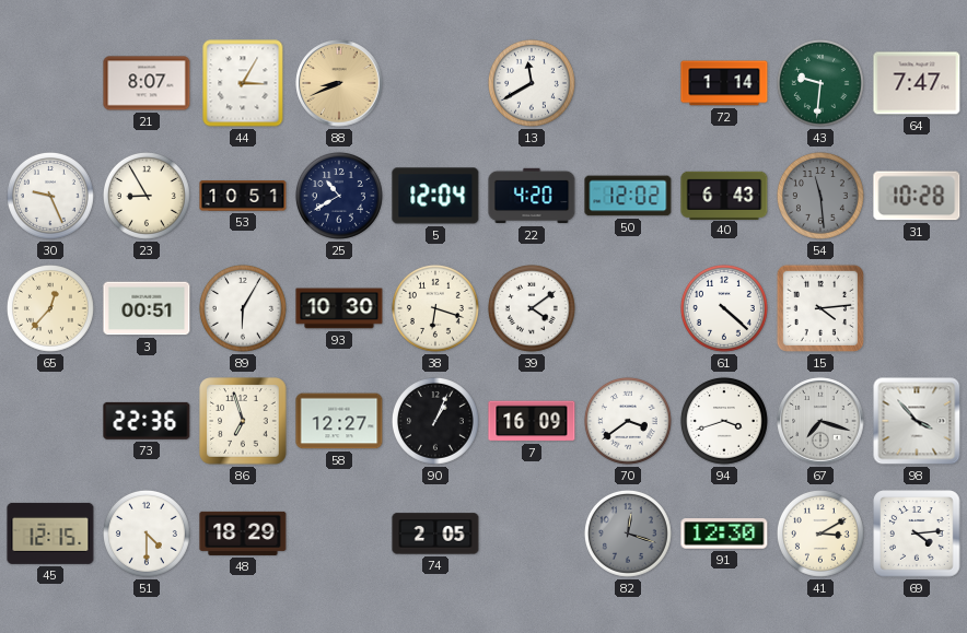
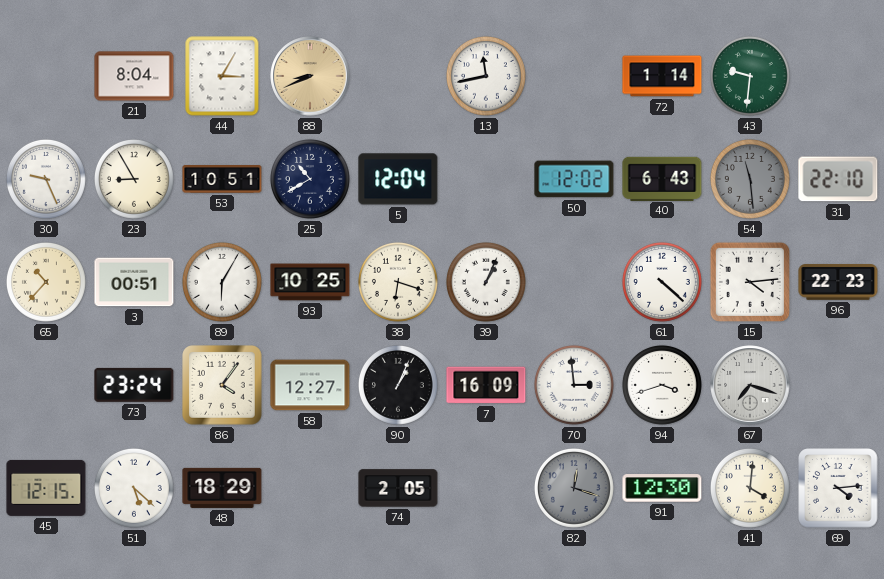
21: 8:07 -> 8:04
13: 11:40 -> 11:43
64: 7:47 -> none
22: 4:20 -> none
31: 10:28 -> 22:10
65: 12:37 -> 10:37
93: 10:30 -> 10:25
39: 4:09 -> 1:04
96: none -> 22:23
73: 22:36 -> 23:24
86: 6:57 -> 4:06
70: 3:39 -> 2:59
98: 3:53 -> none
51: 4:30 -> 5:22
41: 3:10 -> 4:01
